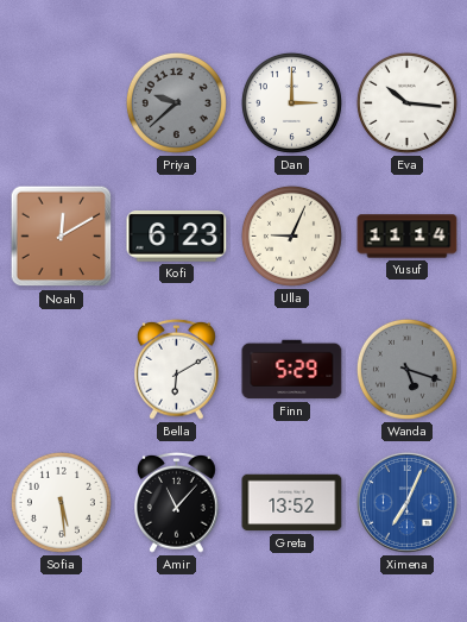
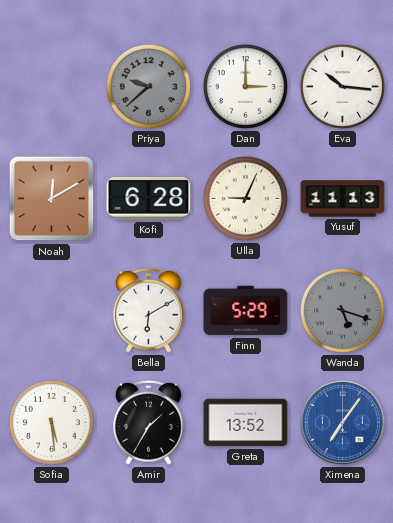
Kofi: 6:23 -> 6:28
Yusuf: 11:14 -> 11:13
Amir: 11:07 -> 1:35
Ximena: 7:04 -> 7:06
